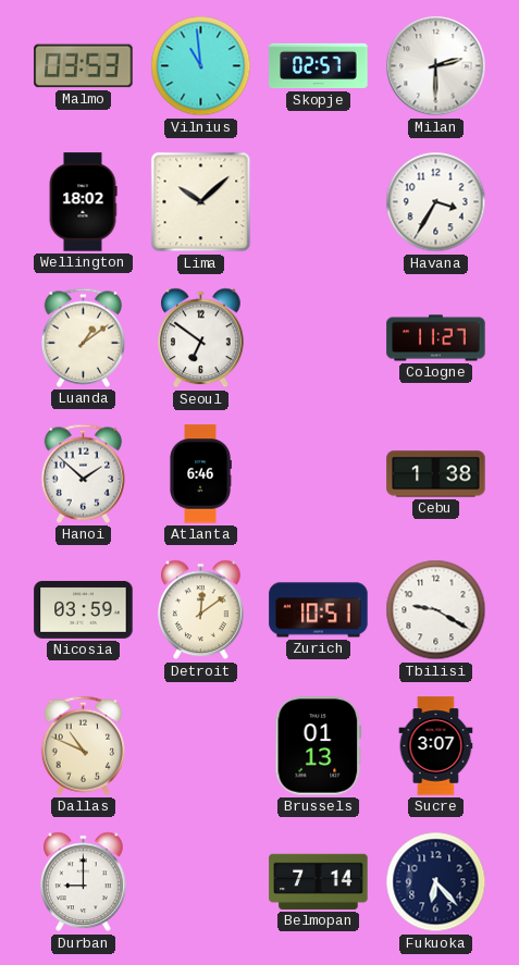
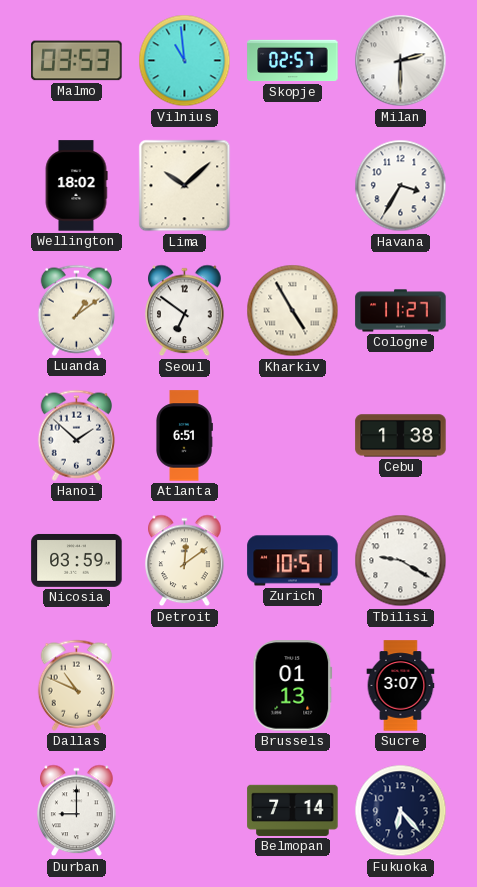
Kharkiv: none -> 4:55
Atlanta: 6:46 -> 6:51
